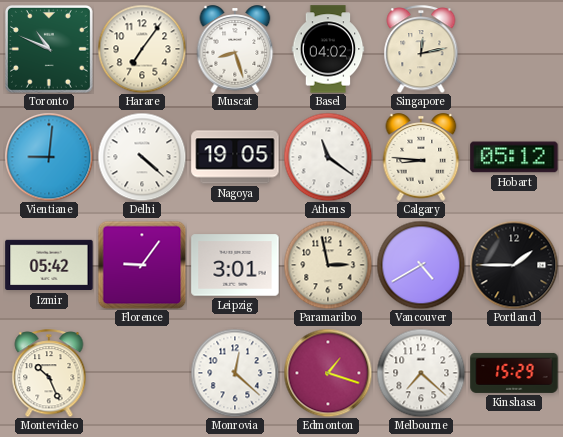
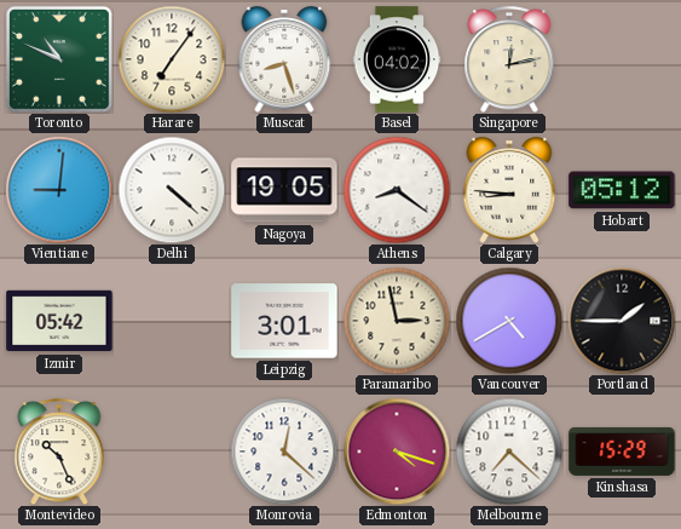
Athens: 11:21 -> 8:21
Florence: 9:06 -> none
Edmonton: 1:18 -> 4:18
